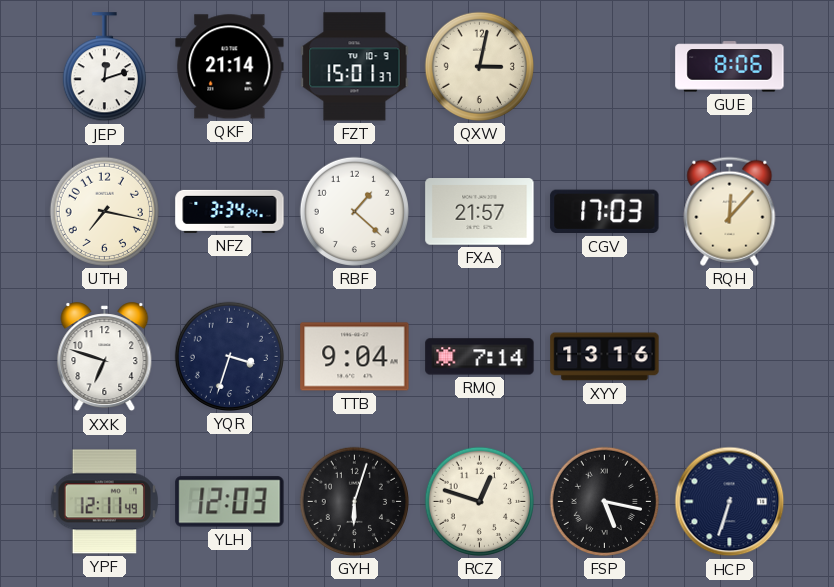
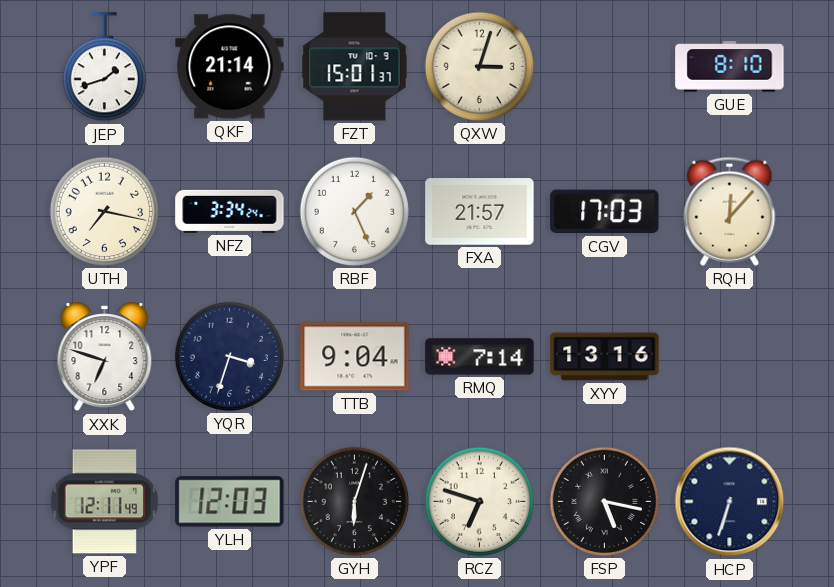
JEP: 12:12 -> 1:42
QXW: 3:02 -> 3:03
GUE: 8:06 -> 8:10
RBF: 1:22 -> 1:26
RCZ: 12:48 -> 6:48
